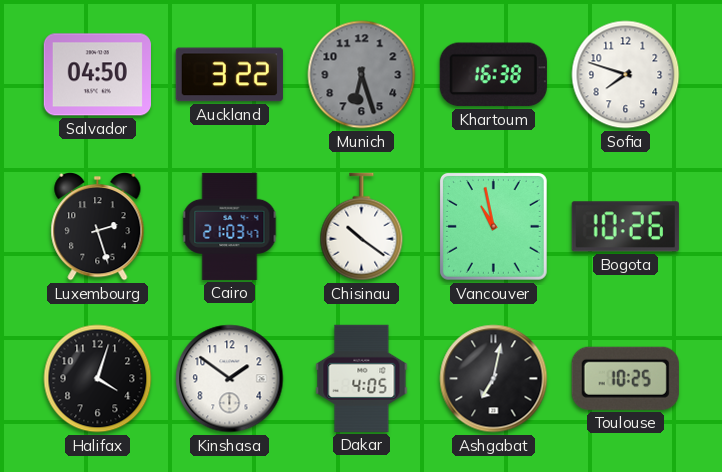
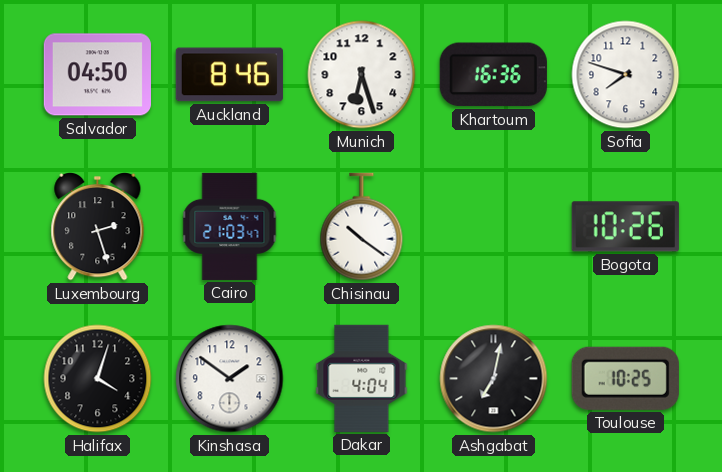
Auckland: 3:22 -> 8:46
Munich dial: grey -> white
Khartoum: 16:38 -> 16:36
Vancouver: 10:58 -> none
Dakar: 4:05 -> 4:04
